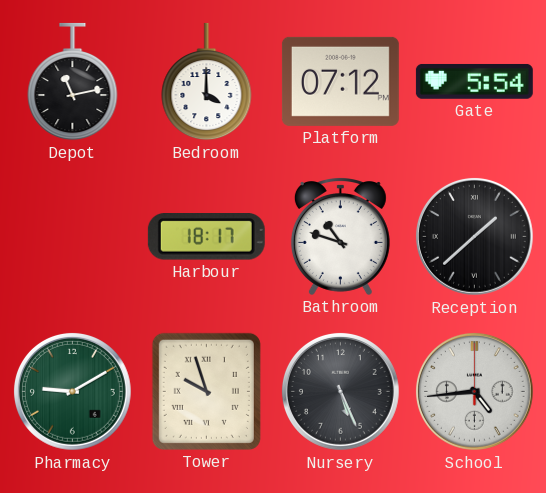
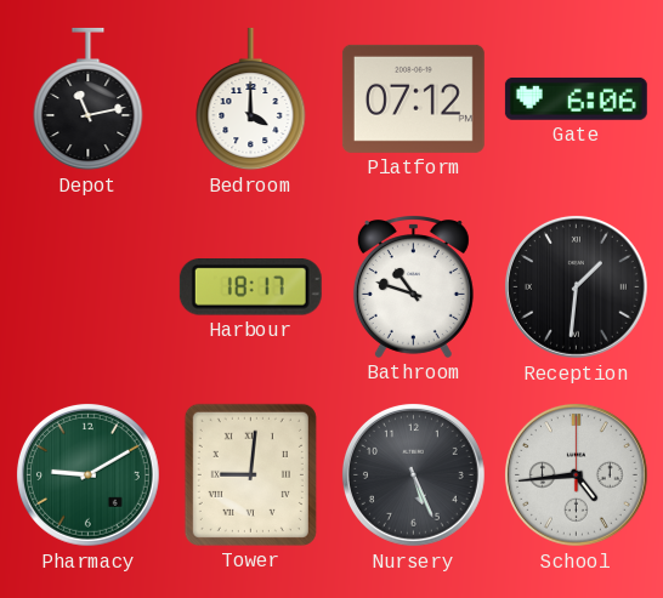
Gate: 5:54 -> 6:06
Reception: 1:38 -> 1:31
Tower: 9:57 -> 9:01
